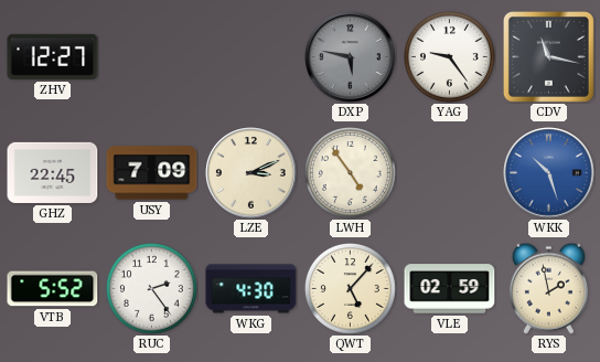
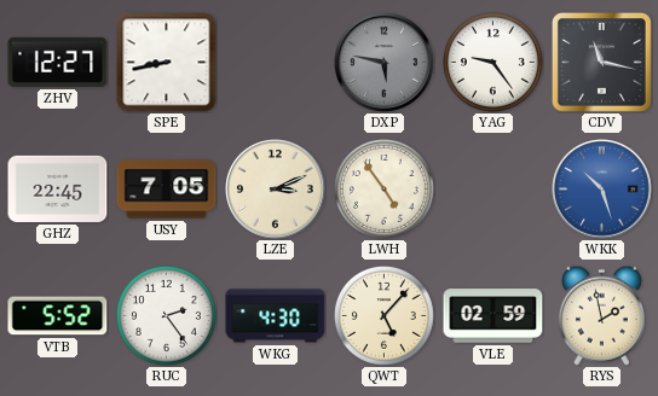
SPE: none -> 8:43
USY: 7:09 -> 7:05
